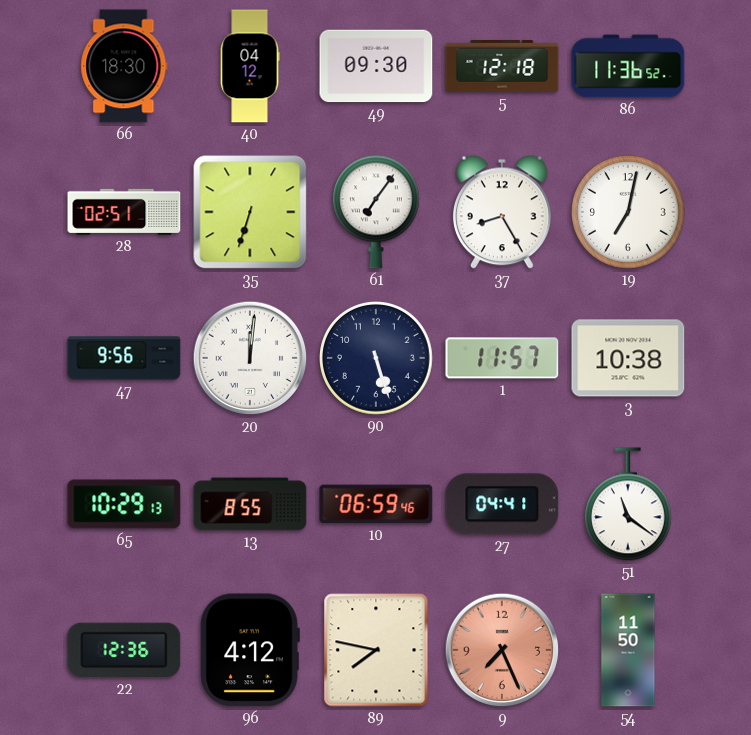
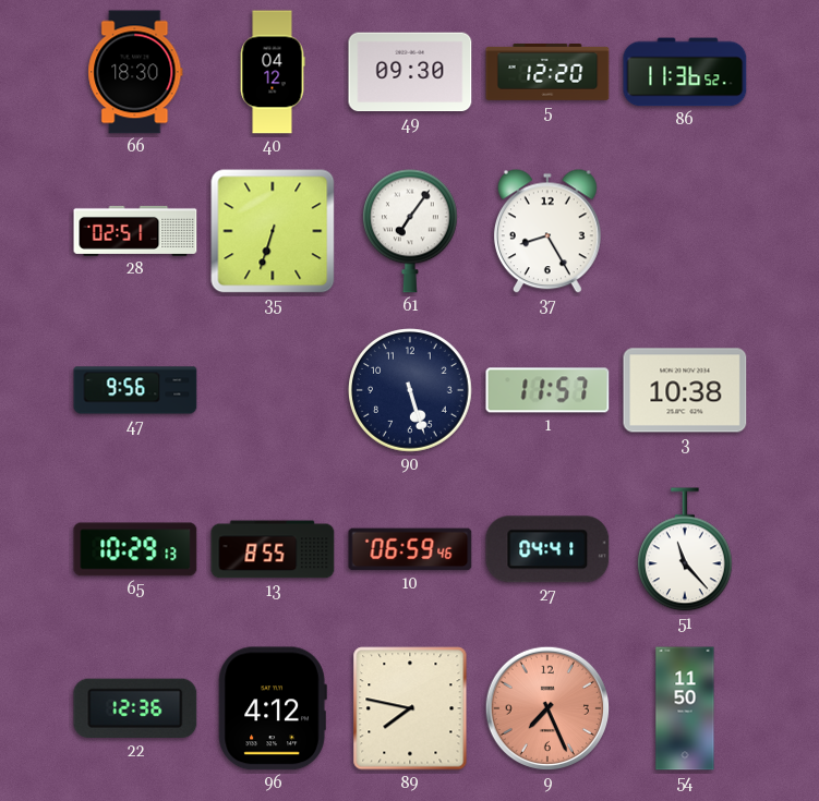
5: 12:18 -> 12:20
19: 7:02 -> none
20: 12:01 -> none
51: 11:21 -> 11:23
